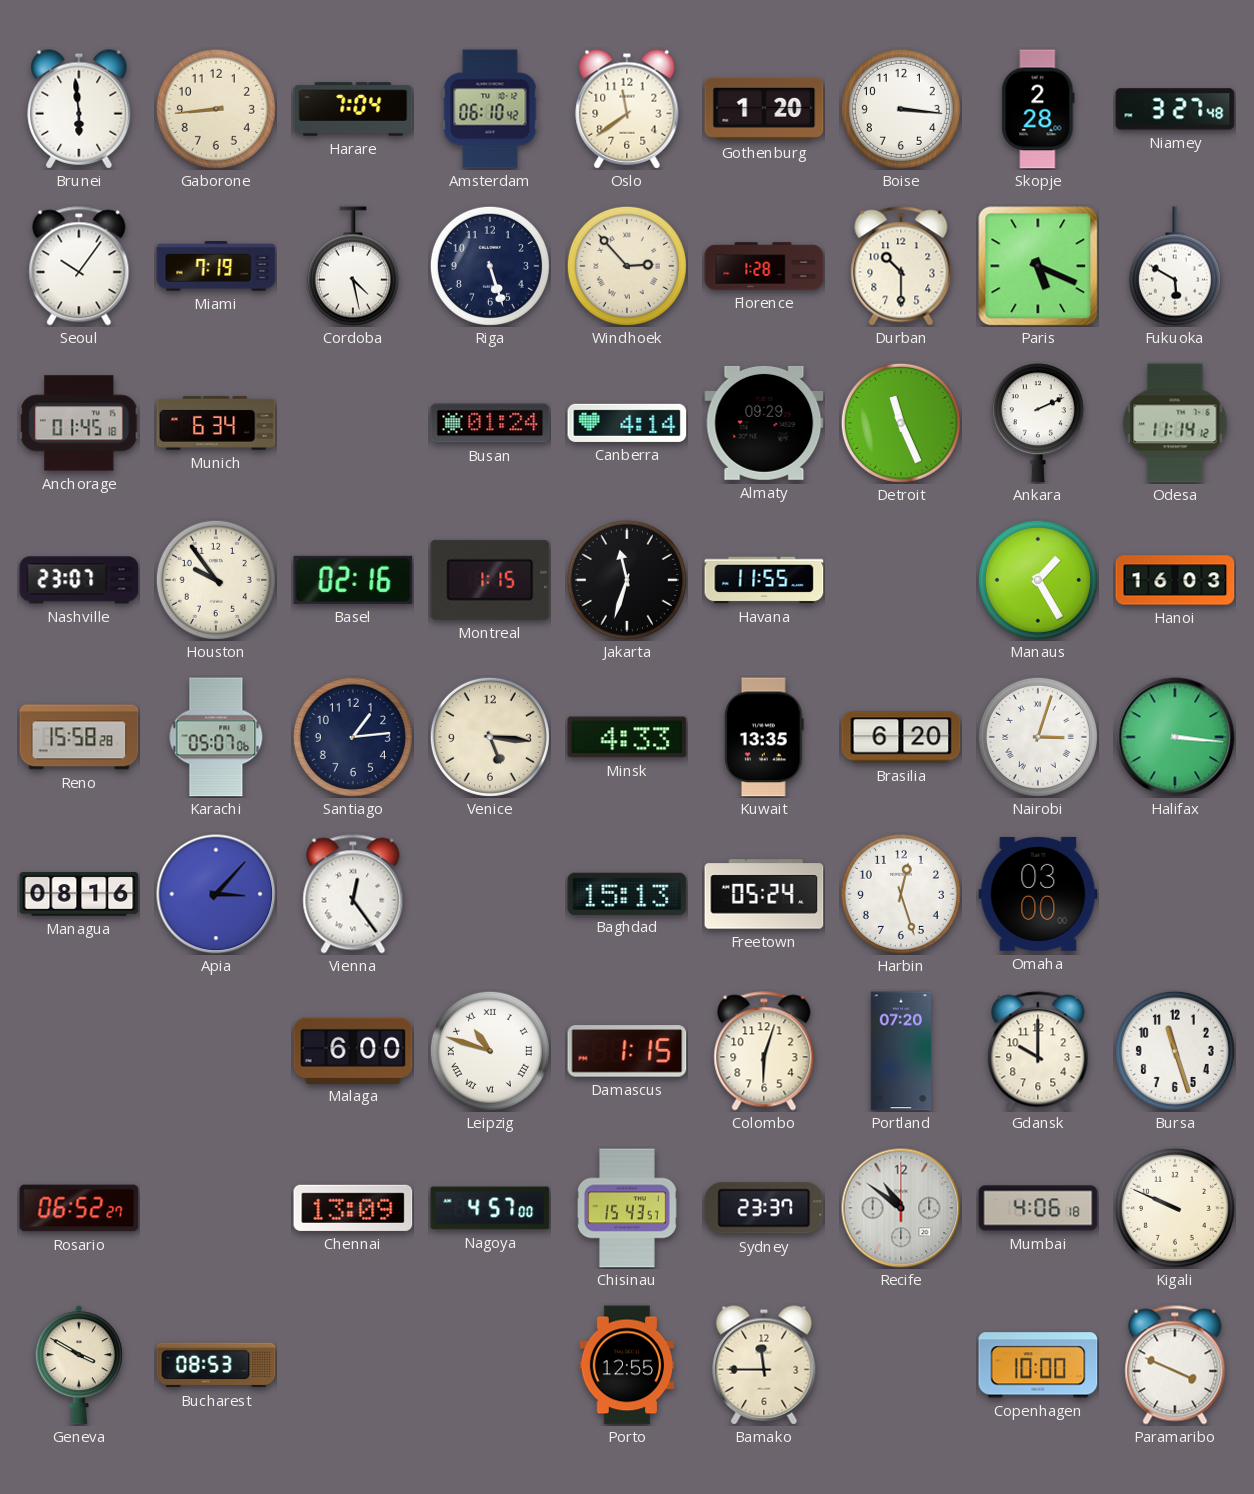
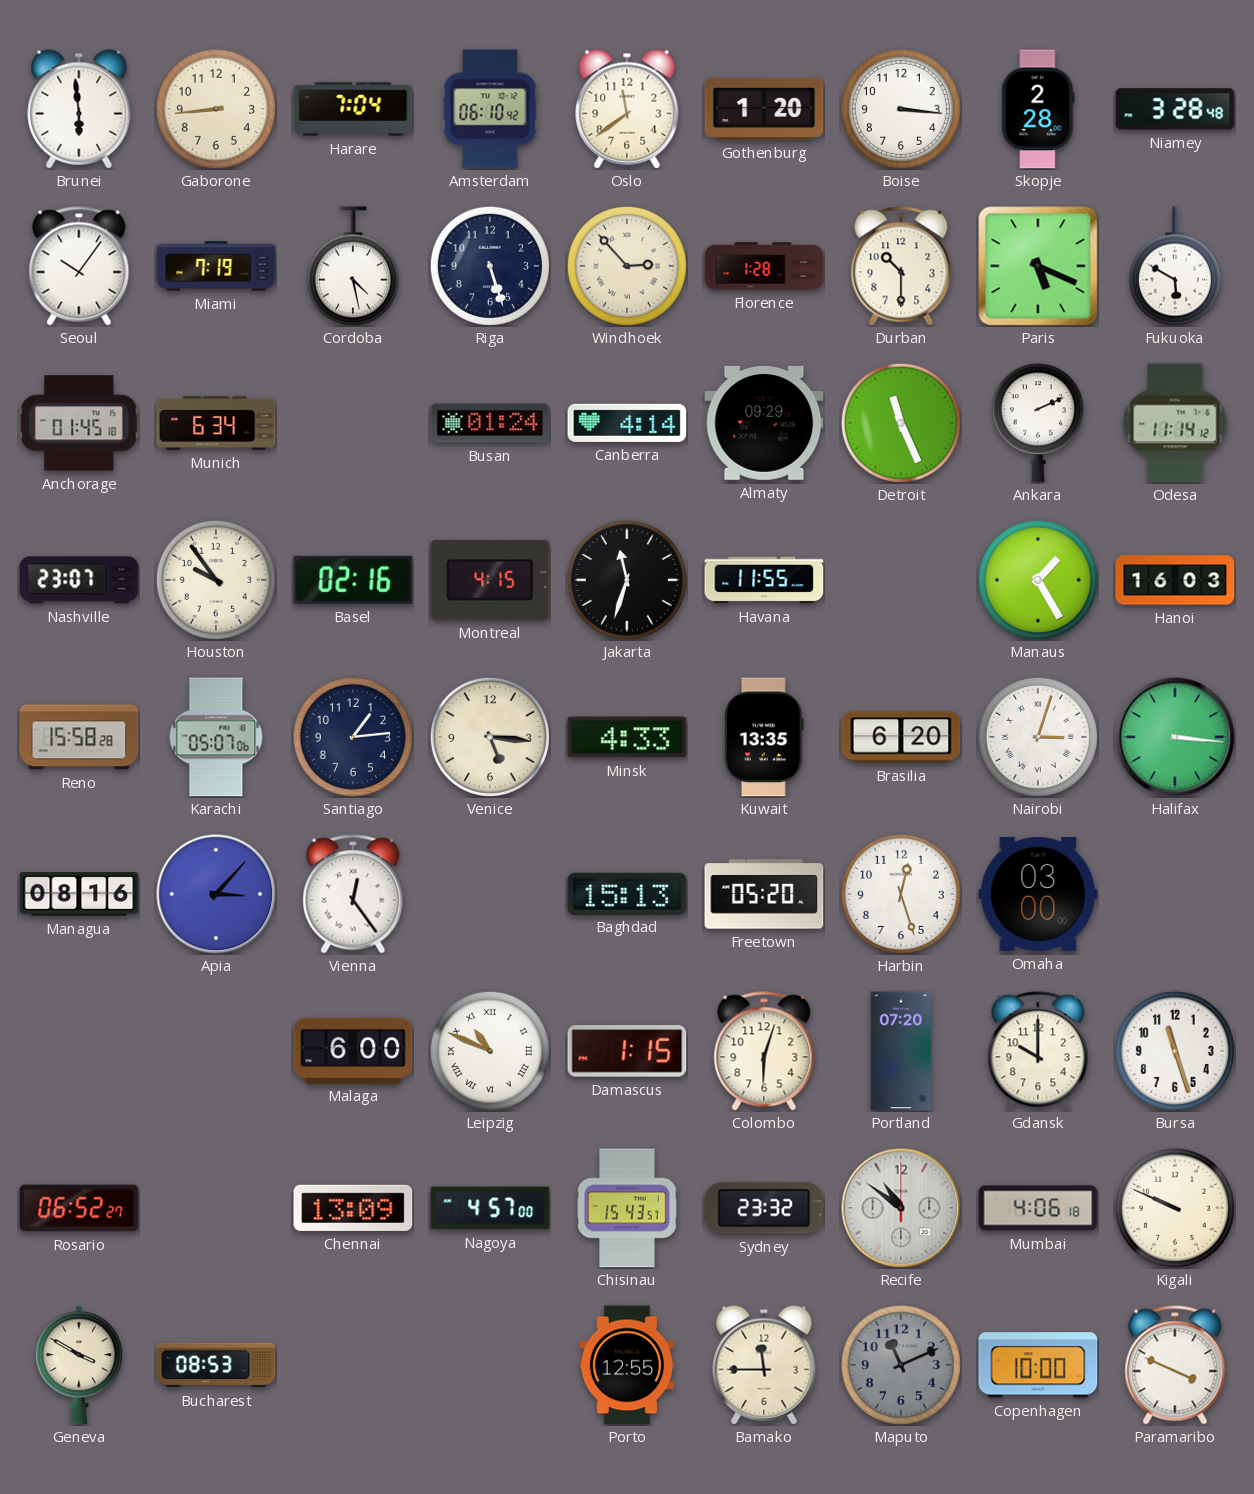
Niamey: 3:27 -> 3:28
Montreal: 1:15 -> 4:15
Freetown: 05:24 -> 05:20
Leipzig: 10:48 -> 10:49
Sydney: 23:37 -> 23:32
Maputo: none -> 11:11
